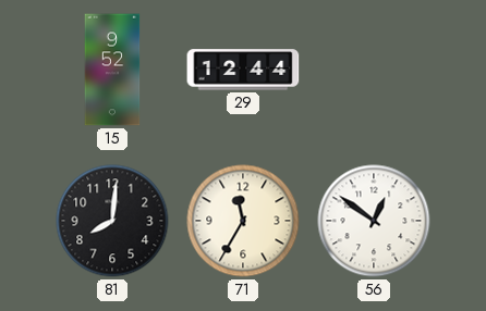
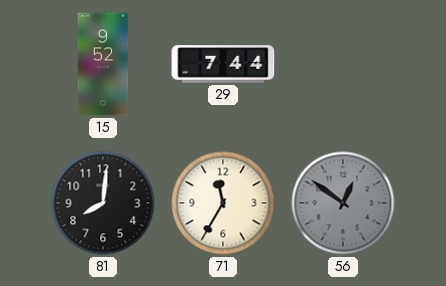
29: 12:44 -> 7:44
56 dial: white -> grey
